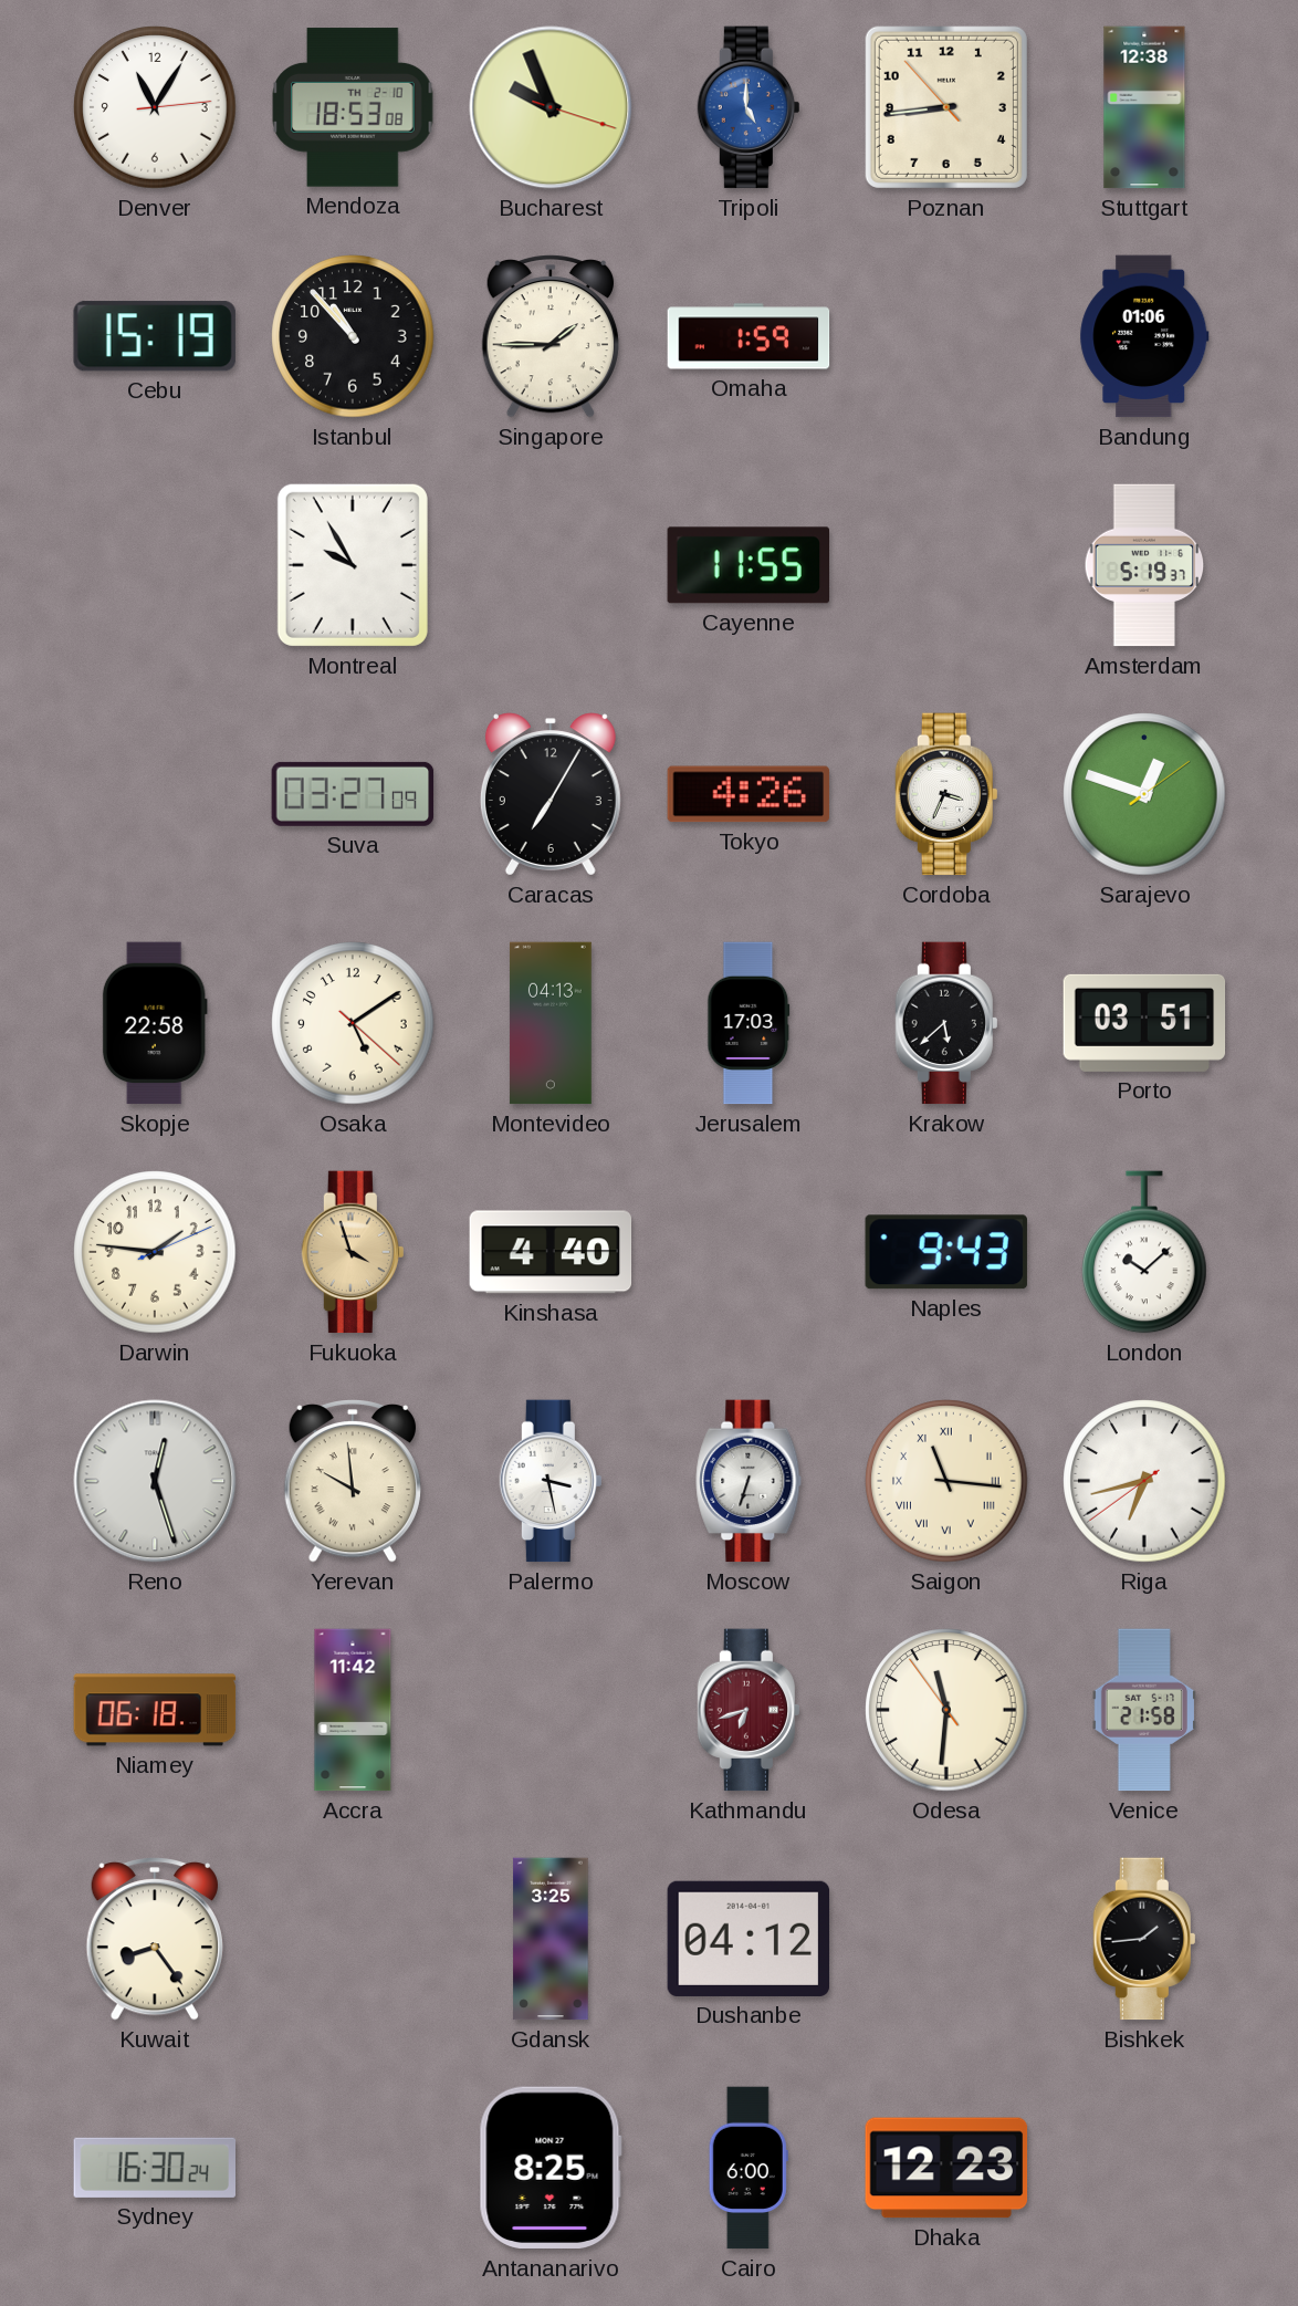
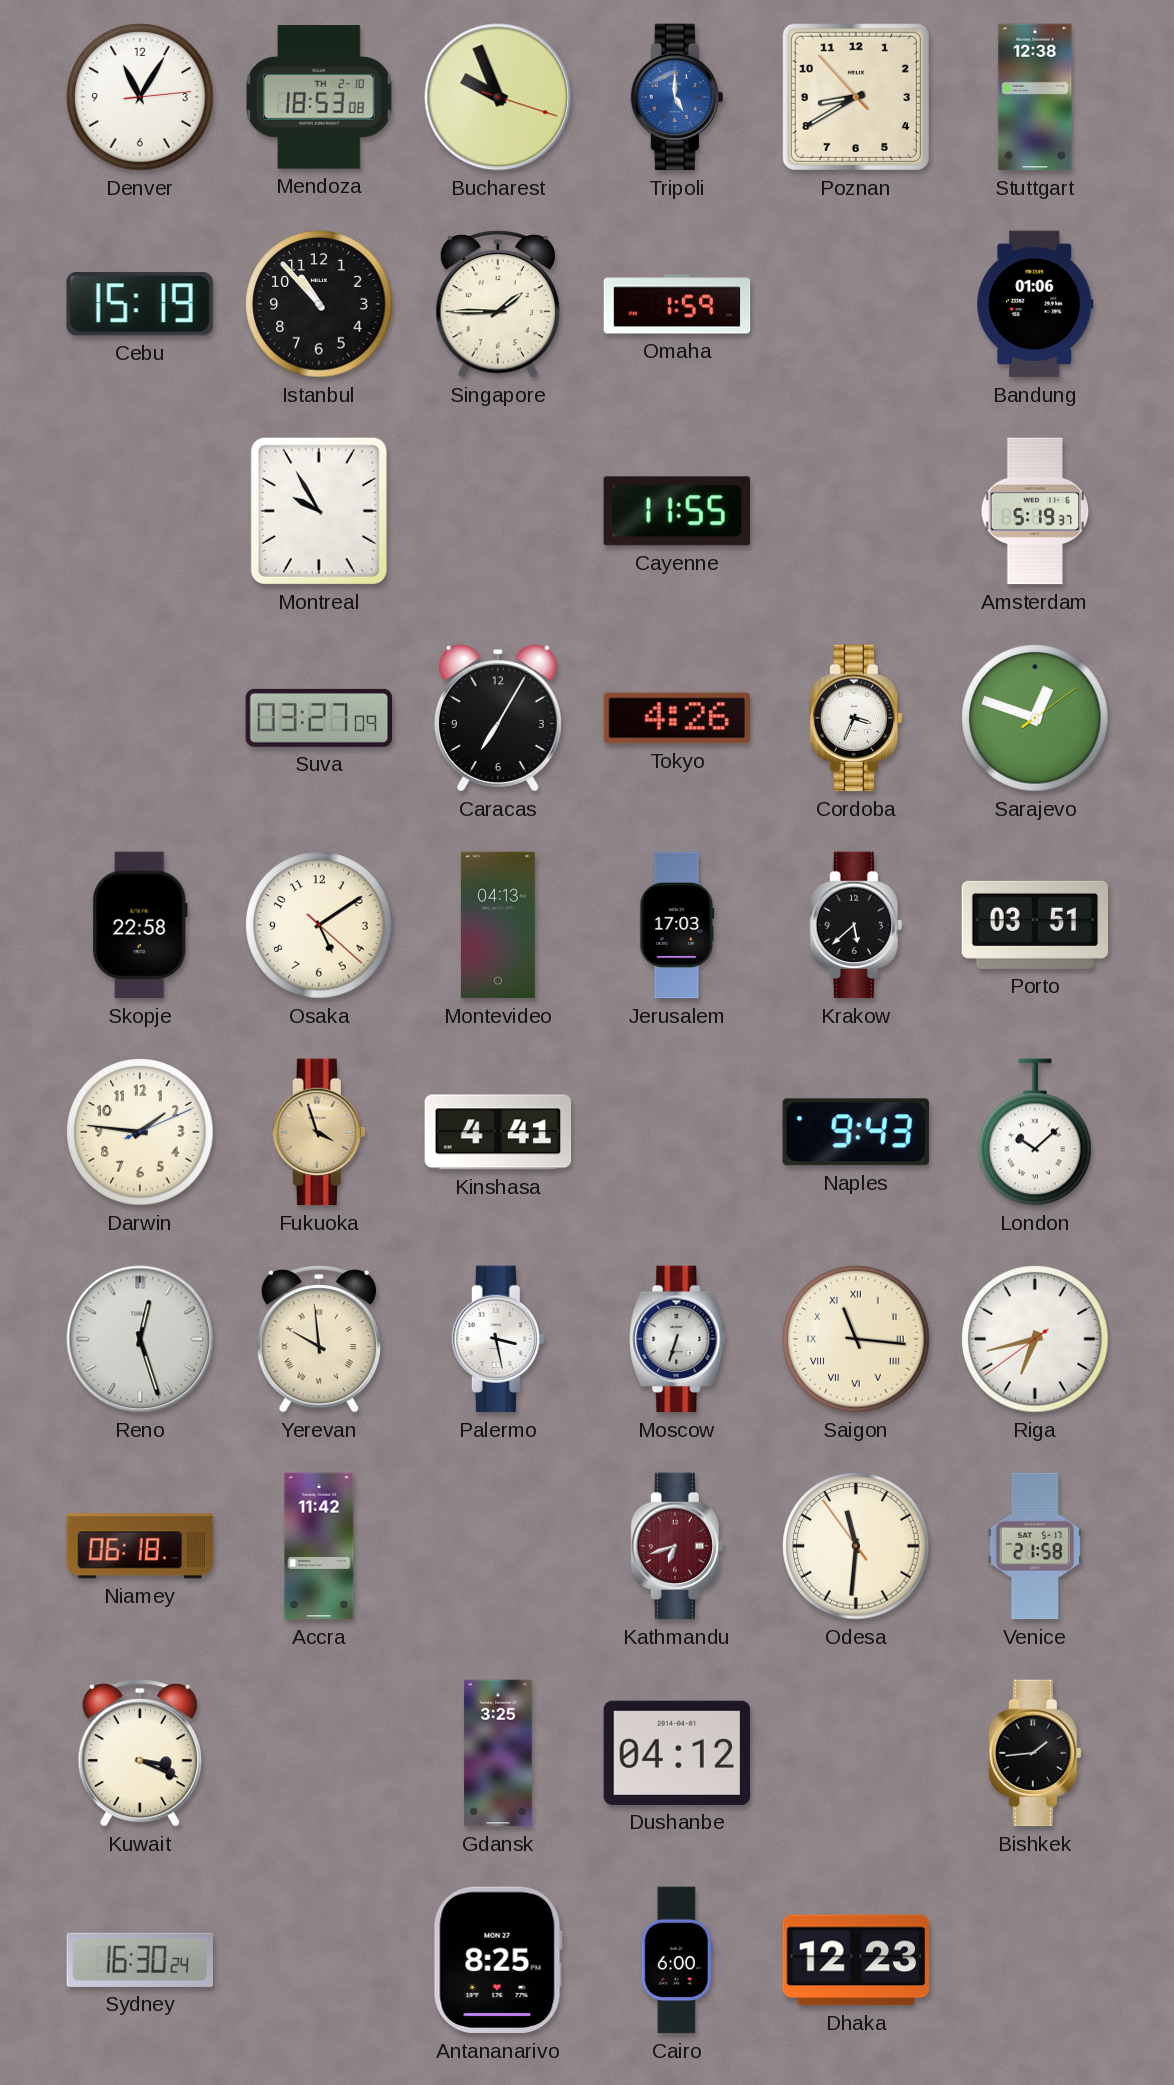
Poznan: 8:43 -> 8:39
Kinshasa: 4:40 -> 4:41
Kuwait: 8:24 -> 3:19
